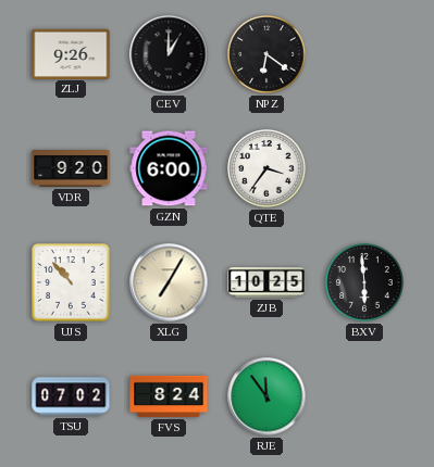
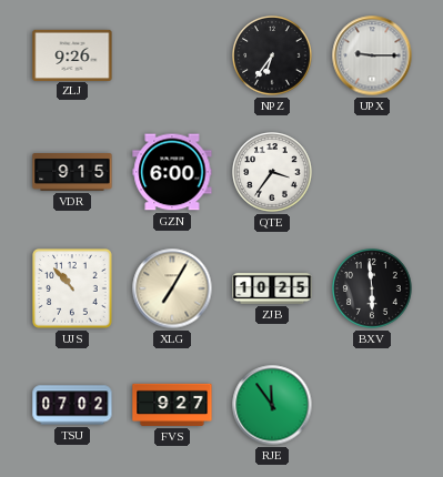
CEV: 1:00 -> none
NPZ: 6:21 -> 6:36
UPX: none -> 9:15
VDR: 9:20 -> 9:15
FVS: 8:24 -> 9:27
